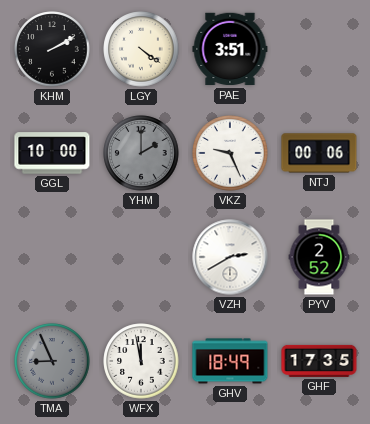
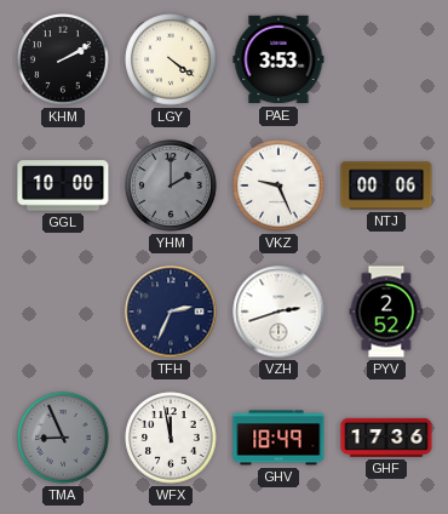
PAE: 3:51 -> 3:53
TFH: none -> 2:34
VZH: 2:40 -> 2:42
GHF: 17:35 -> 17:36
